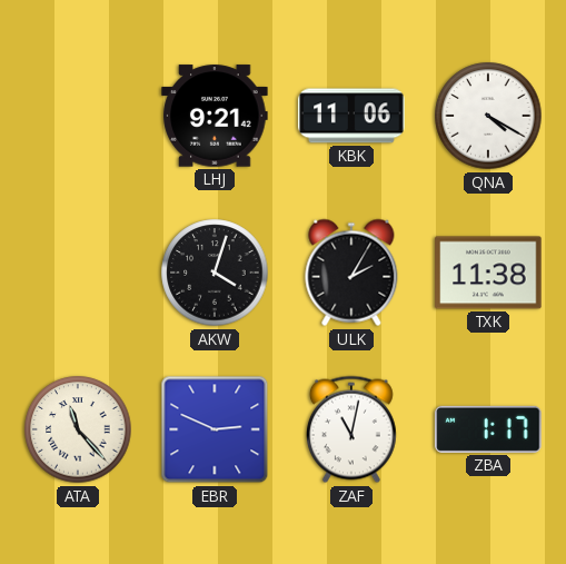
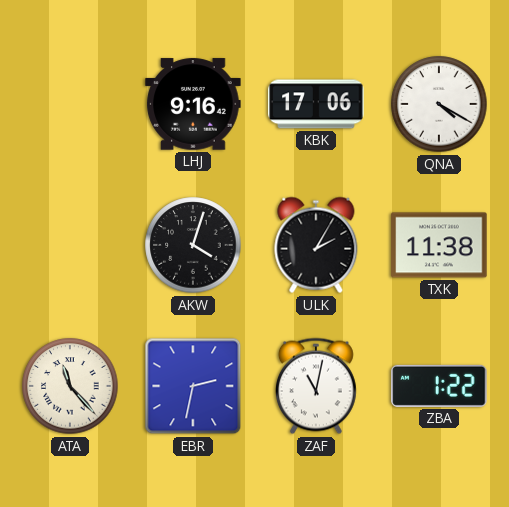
LHJ: 9:21 -> 9:16
KBK: 11:06 -> 17:06
EBR: 2:49 -> 2:32
ZBA: 1:17 -> 1:22
